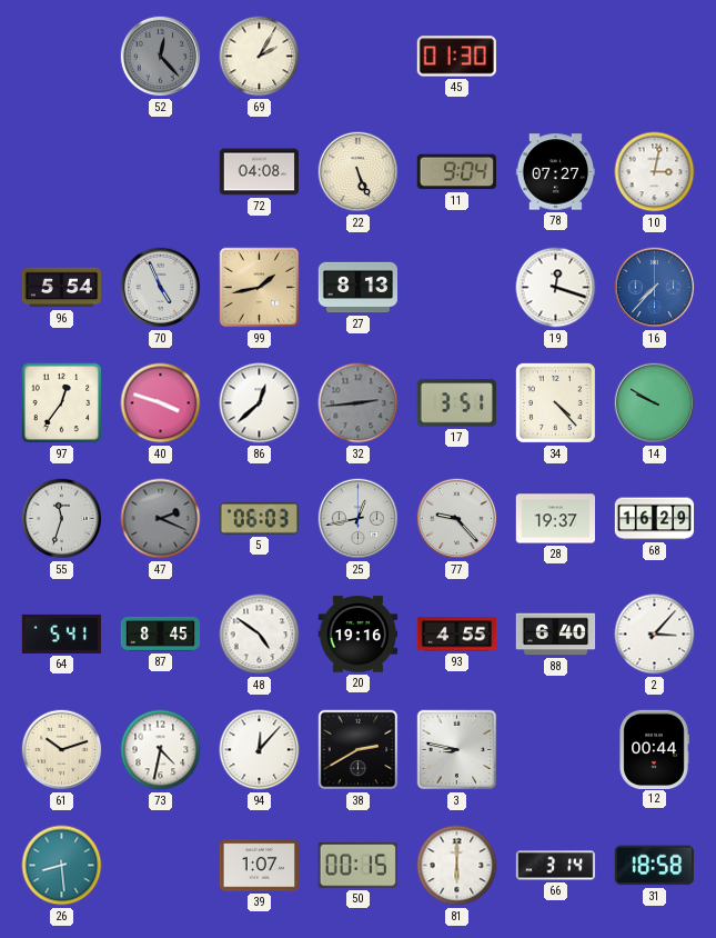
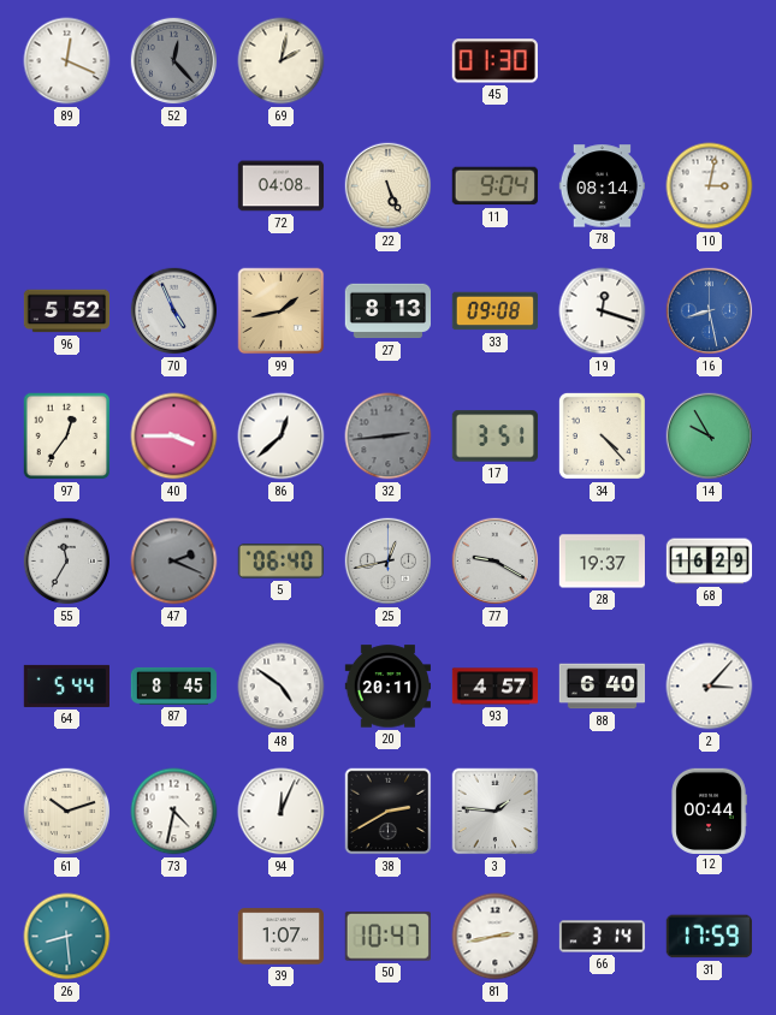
89: none -> 12:19
69: 2:05 -> 2:02
78: 07:27 -> 08:14
96: 5:54 -> 5:52
33: none -> 09:08
16: 7:37 -> 8:28
40: 3:48 -> 3:45
14: 9:50 -> 9:55
55: 11:33 -> 11:35
5: 06:03 -> 06:40
77: 9:23 -> 9:20
64: 5:41 -> 5:44
20: 19:16 -> 20:11
93: 4:55 -> 4:57
94: 12:07 -> 12:04
3: 8:47 -> 1:46
50: 00:15 -> 10:47
81: 6:00 -> 2:43
31: 18:58 -> 17:59
